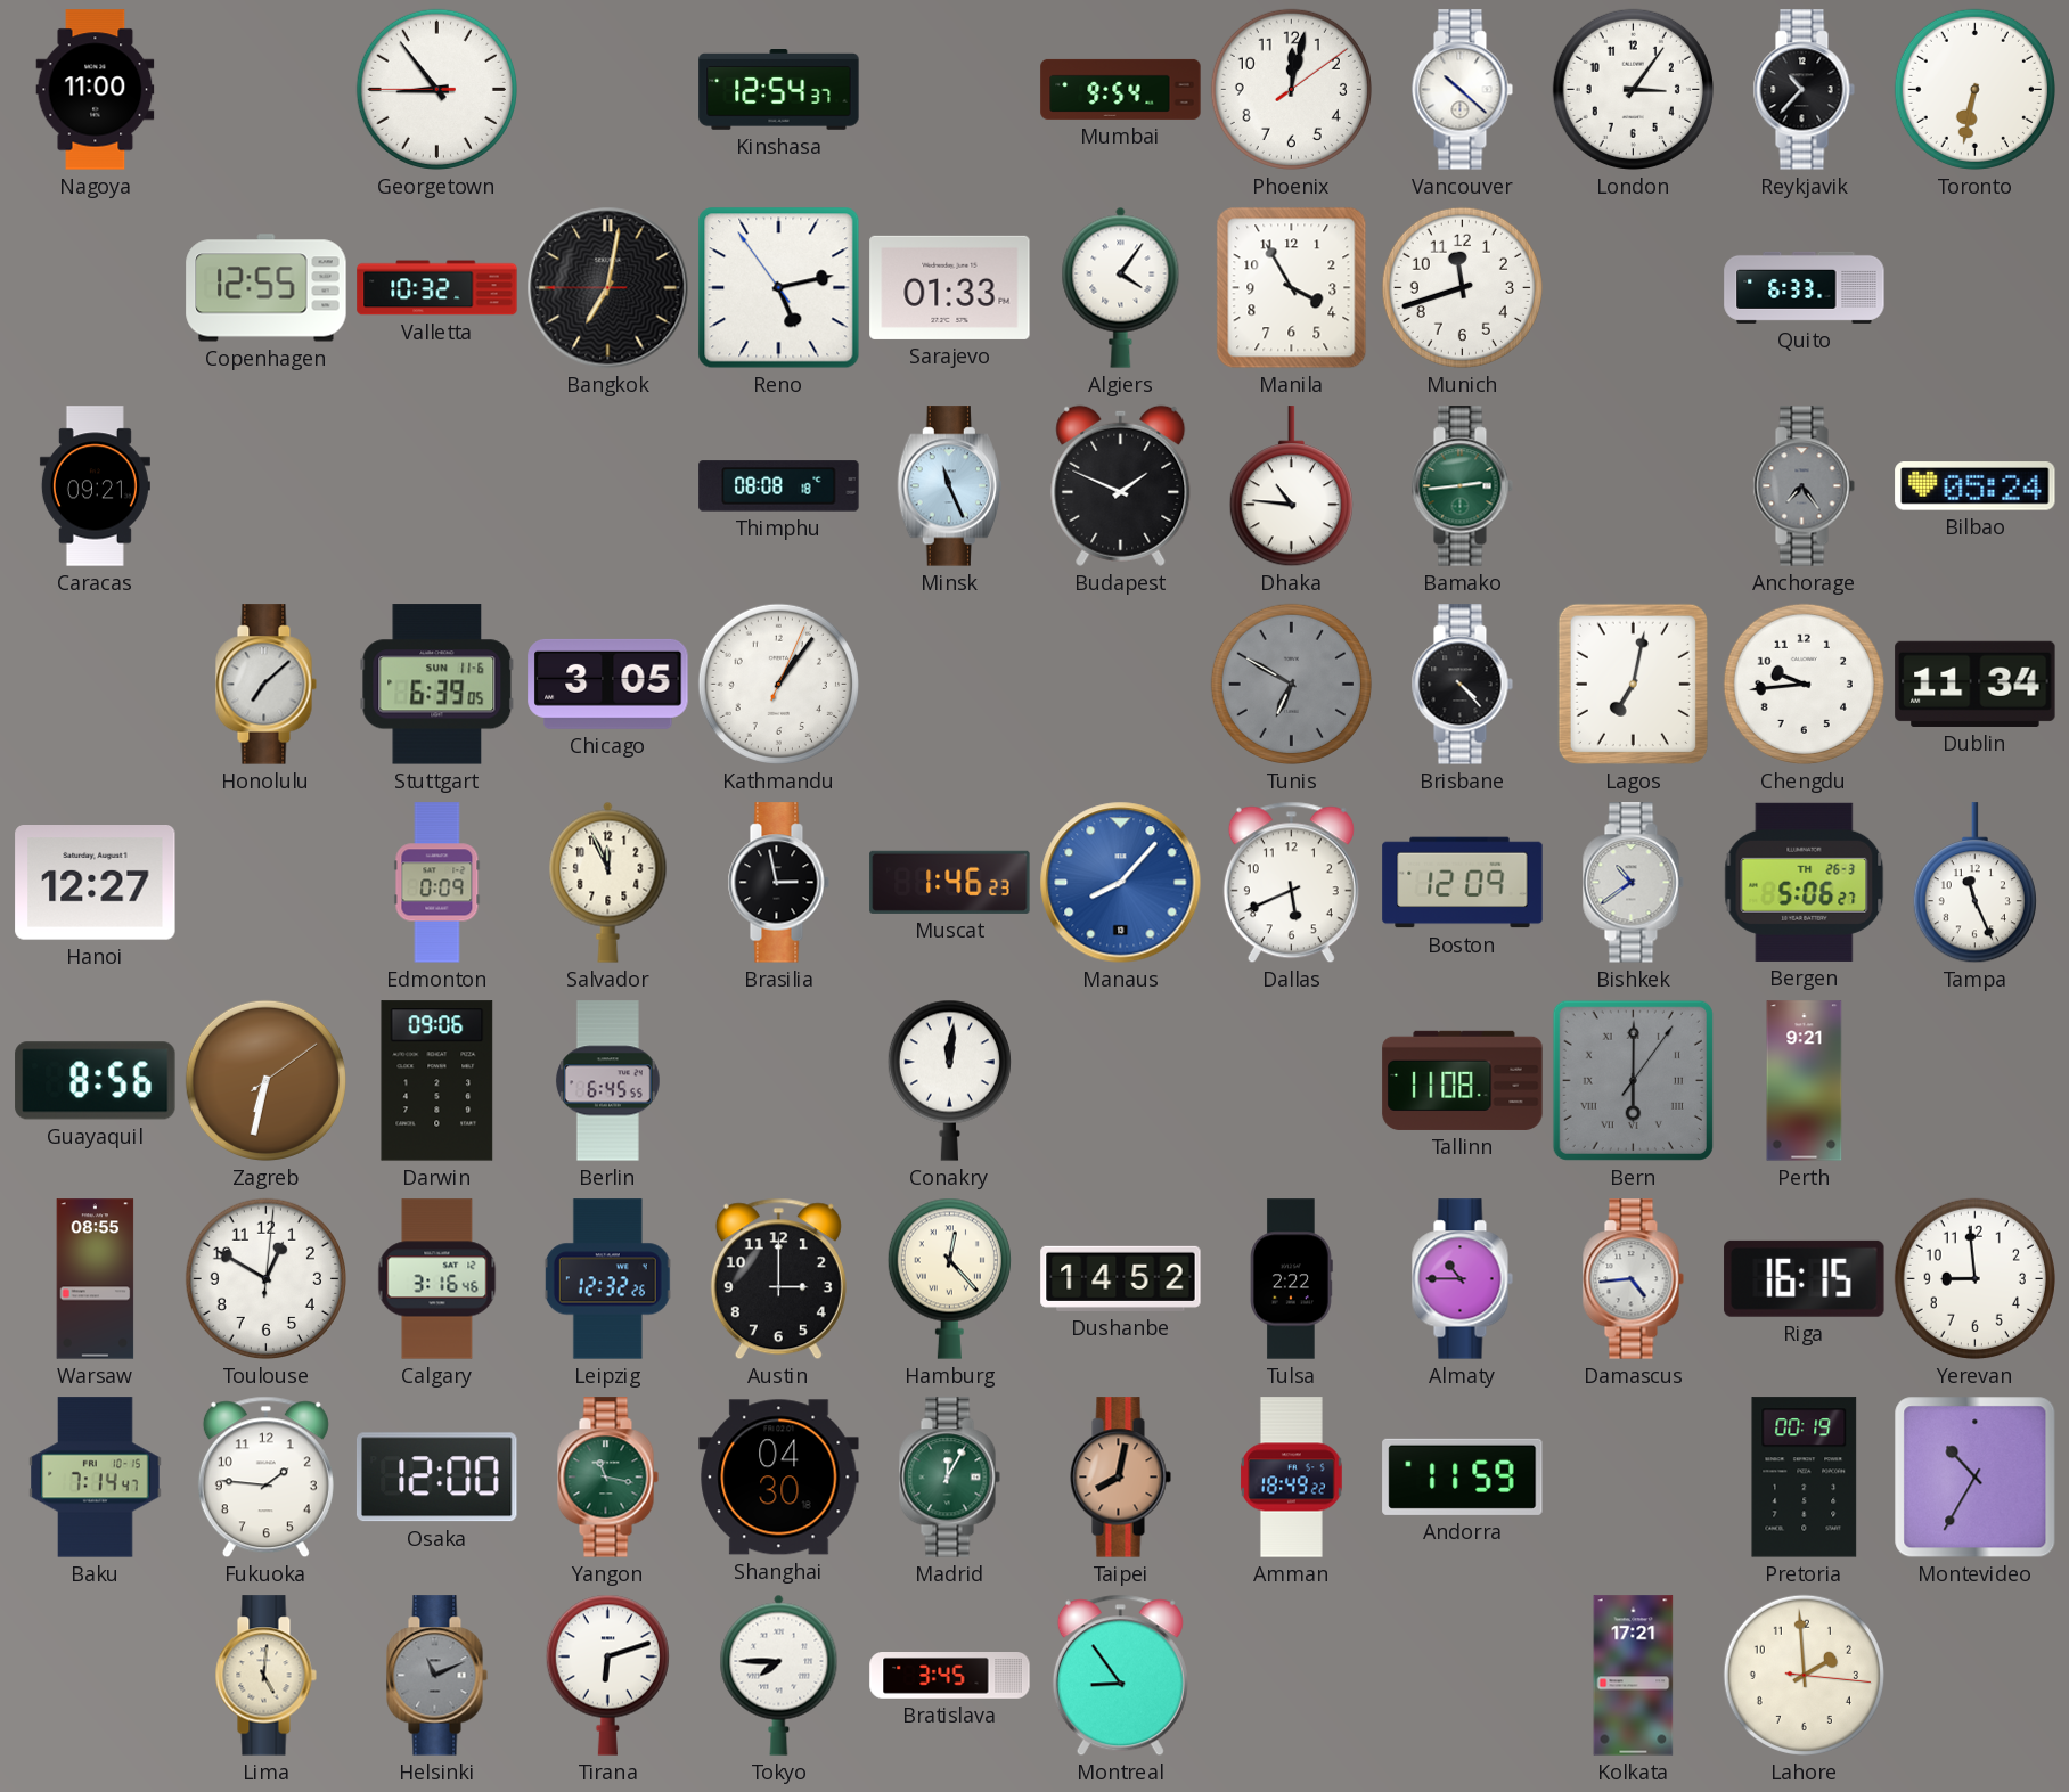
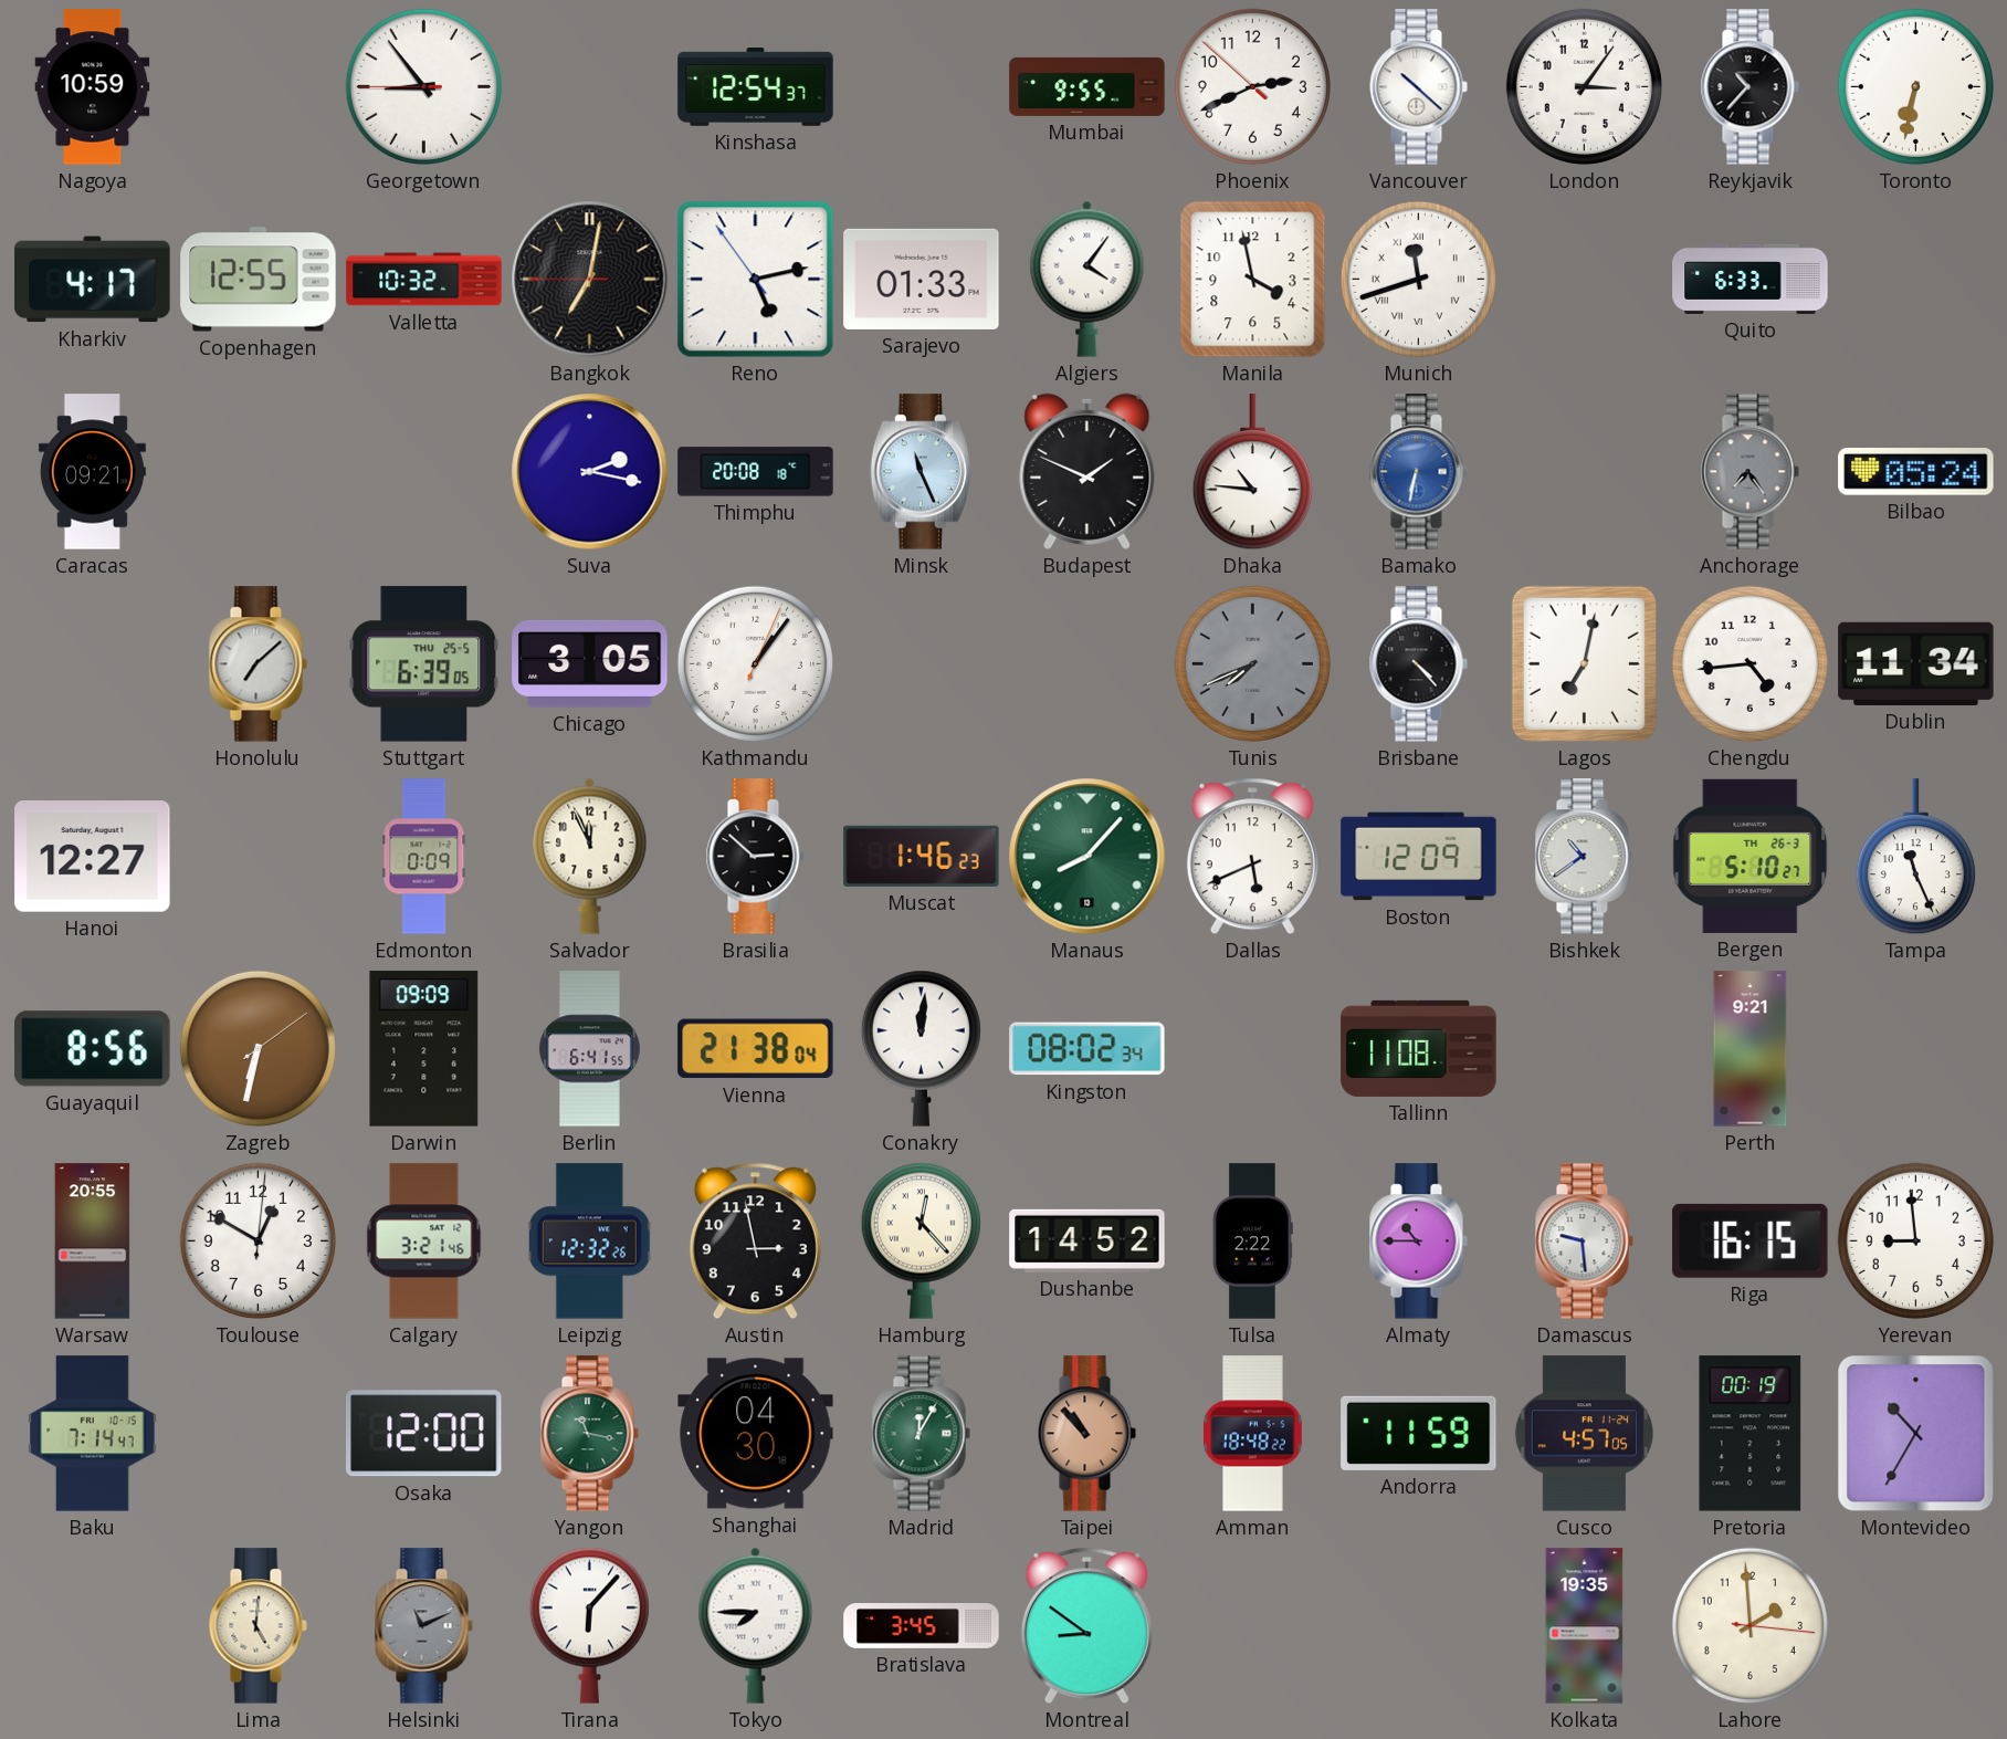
Nagoya: 11:00 -> 10:59
Mumbai: 9:54 -> 9:55
Phoenix: 12:02 -> 2:40
Kharkiv: none -> 4:17
Manila: 3:55 -> 3:58
Munich numerals: Arabic -> Roman
Suva: none -> 2:17
Thimphu: 08:08 -> 20:08
Bamako: 2:44 -> 6:32
Bamako dial: green -> blue
Stuttgart date: SUN 11-6 -> THU 25-5
Tunis: 6:50 -> 7:41
Chengdu: 9:44 -> 4:44
Brasilia: 2:58 -> 2:52
Manaus dial: blue -> green
Bergen: 5:06 -> 5:10
Darwin: 09:06 -> 09:09
Berlin: 6:45 -> 6:41
Vienna: none -> 21:38
Kingston: none -> 08:02
Bern: 6:00 -> none
Warsaw: 08:55 -> 20:55
Calgary: 3:16 -> 3:21
Austin: 3:00 -> 2:58
Damascus: 4:44 -> 9:29
Fukuoka: 1:46 -> none
Taipei: 8:02 -> 10:53
Amman: 18:49 -> 18:48
Cusco: none -> 4:57
Tirana: 6:12 -> 6:07
Montreal: 8:54 -> 8:51
Kolkata: 17:21 -> 19:35
